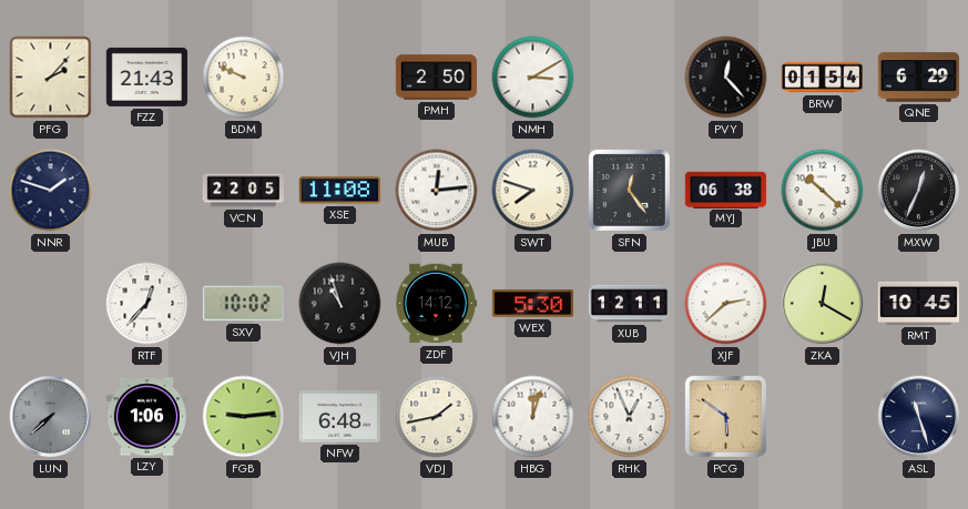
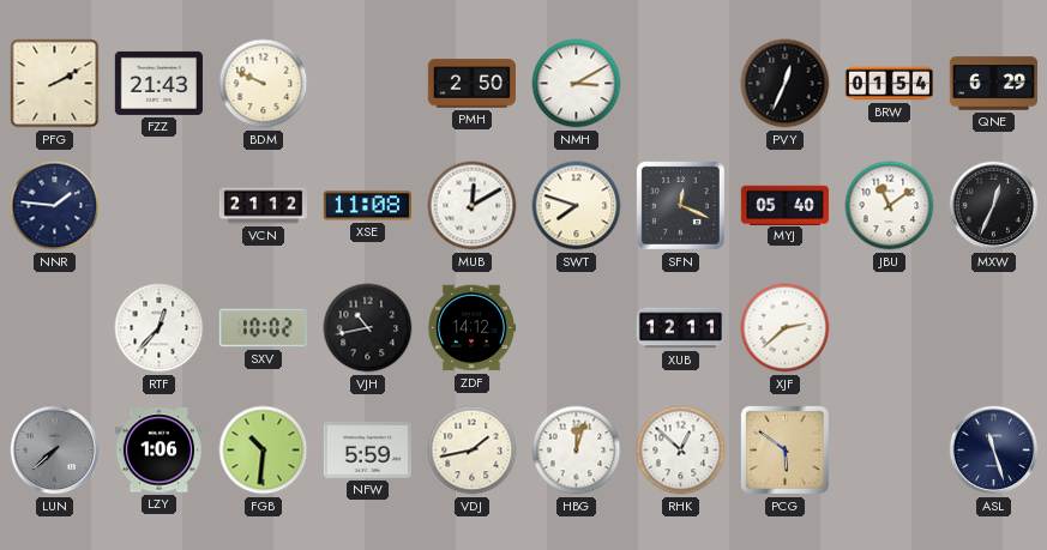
PFG: 2:07 -> 2:10
PVY: 12:23 -> 12:34
NNR: 1:48 -> 1:46
VCN: 22:05 -> 21:12
MUB: 12:14 -> 12:10
SFN: 12:24 -> 12:19
MYJ: 06:38 -> 05:40
JBU: 10:22 -> 11:09
VJH: 10:57 -> 10:43
WEX: 5:30 -> none
ZKA: 12:20 -> none
RMT: 10:45 -> none
FGB: 9:14 -> 10:31
NFW: 6:48 -> 5:59
RHK: 12:56 -> 12:52
